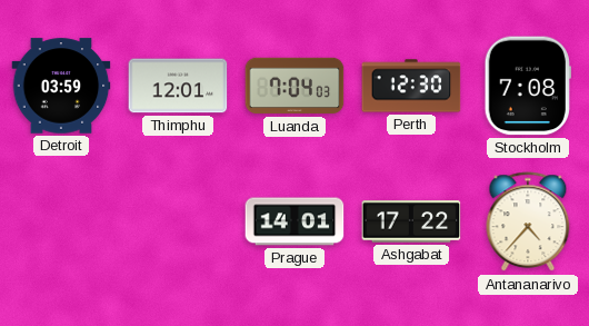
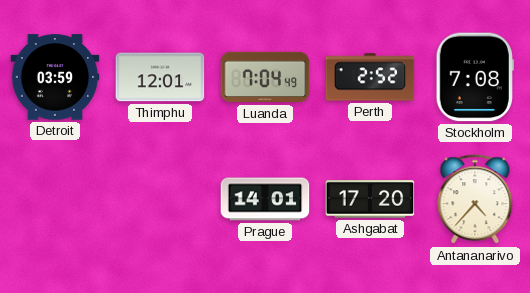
Luanda: 7:04:03 -> 7:04:49
Perth: 12:30 -> 2:52
Ashgabat: 17:22 -> 17:20
